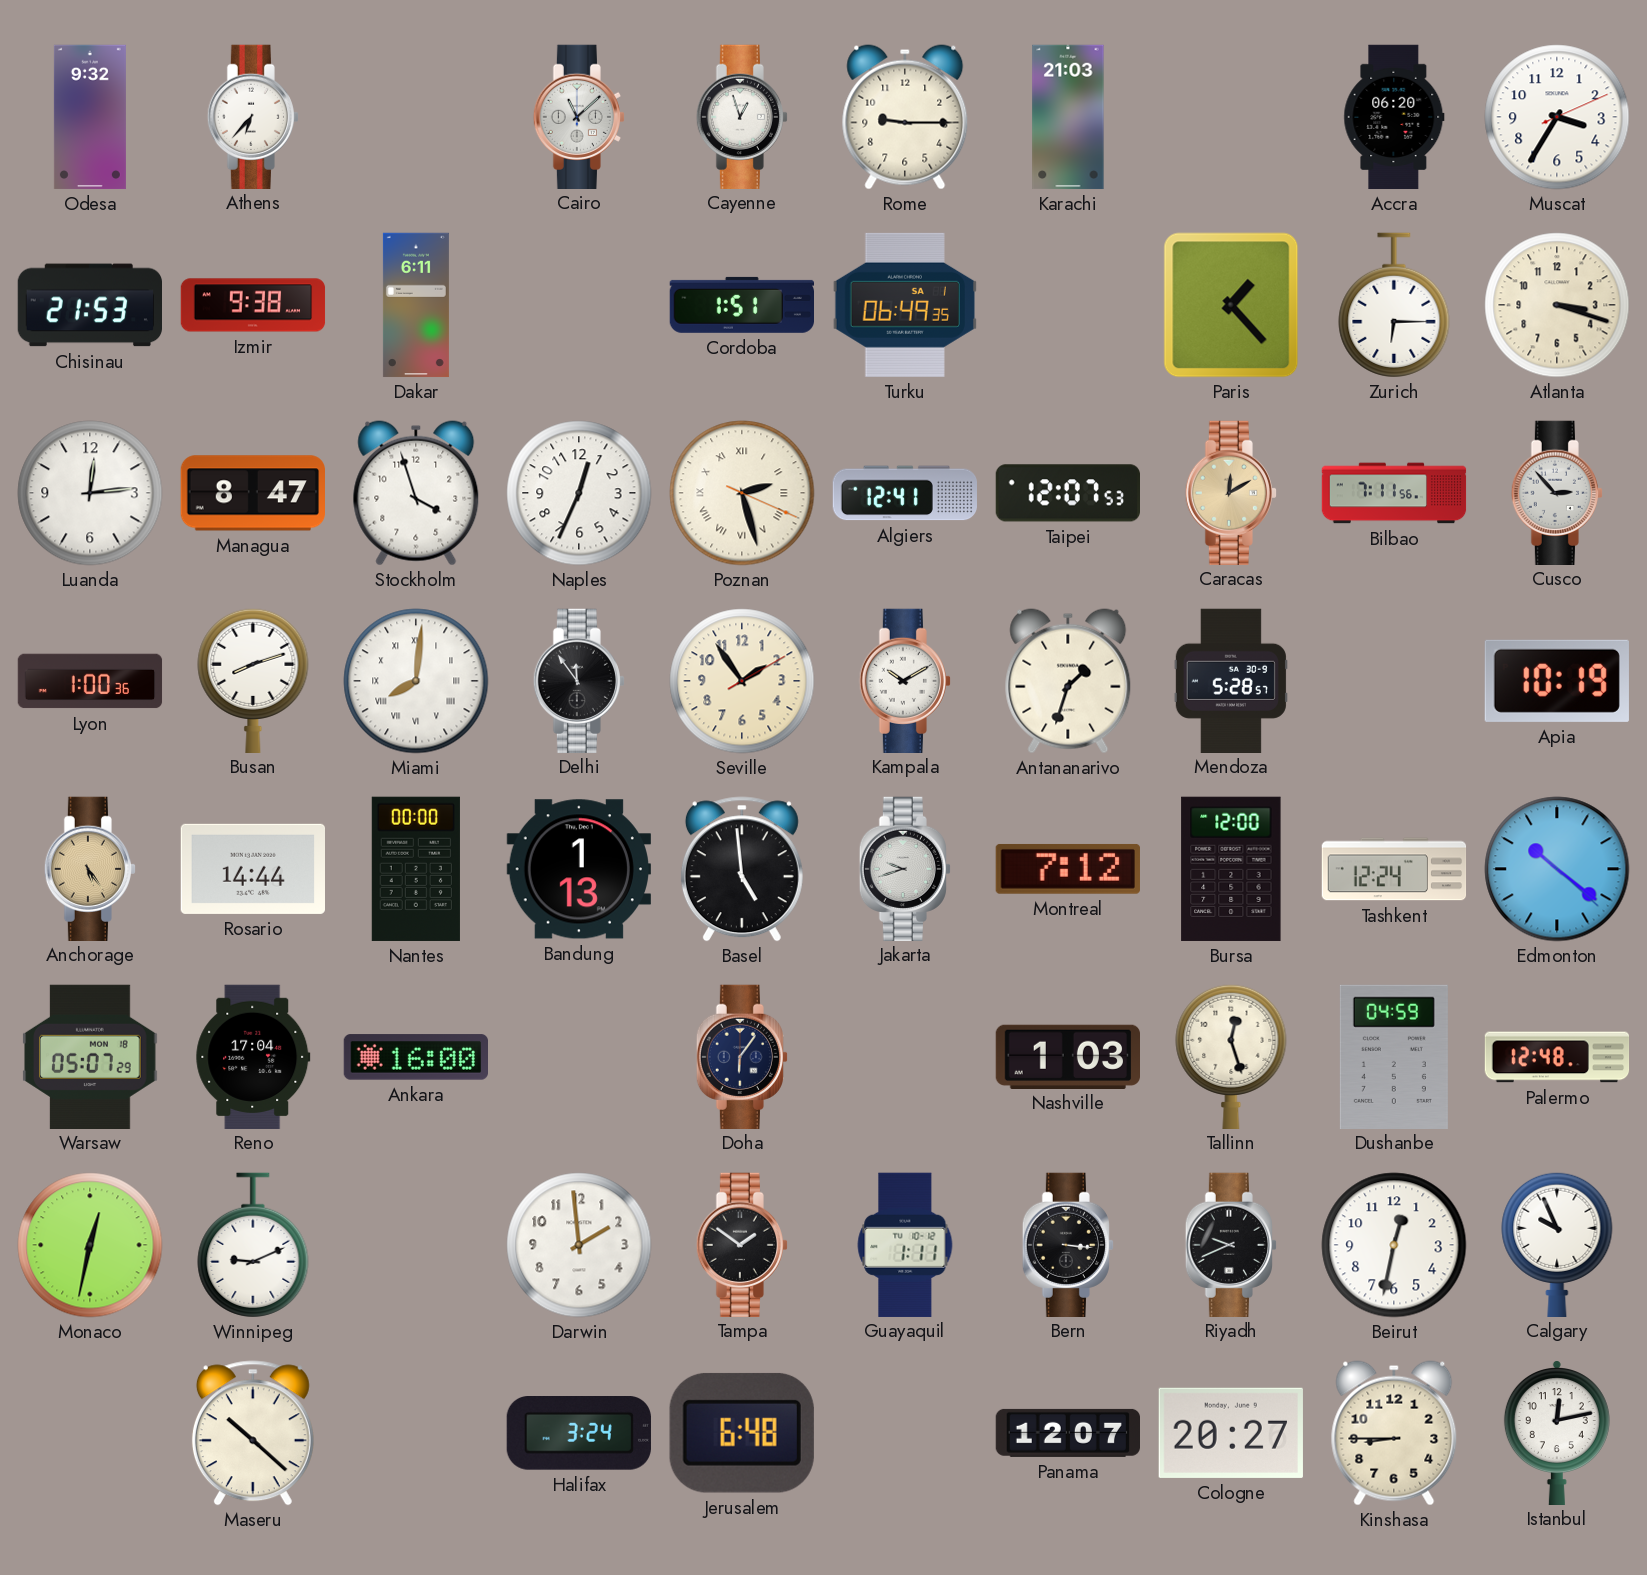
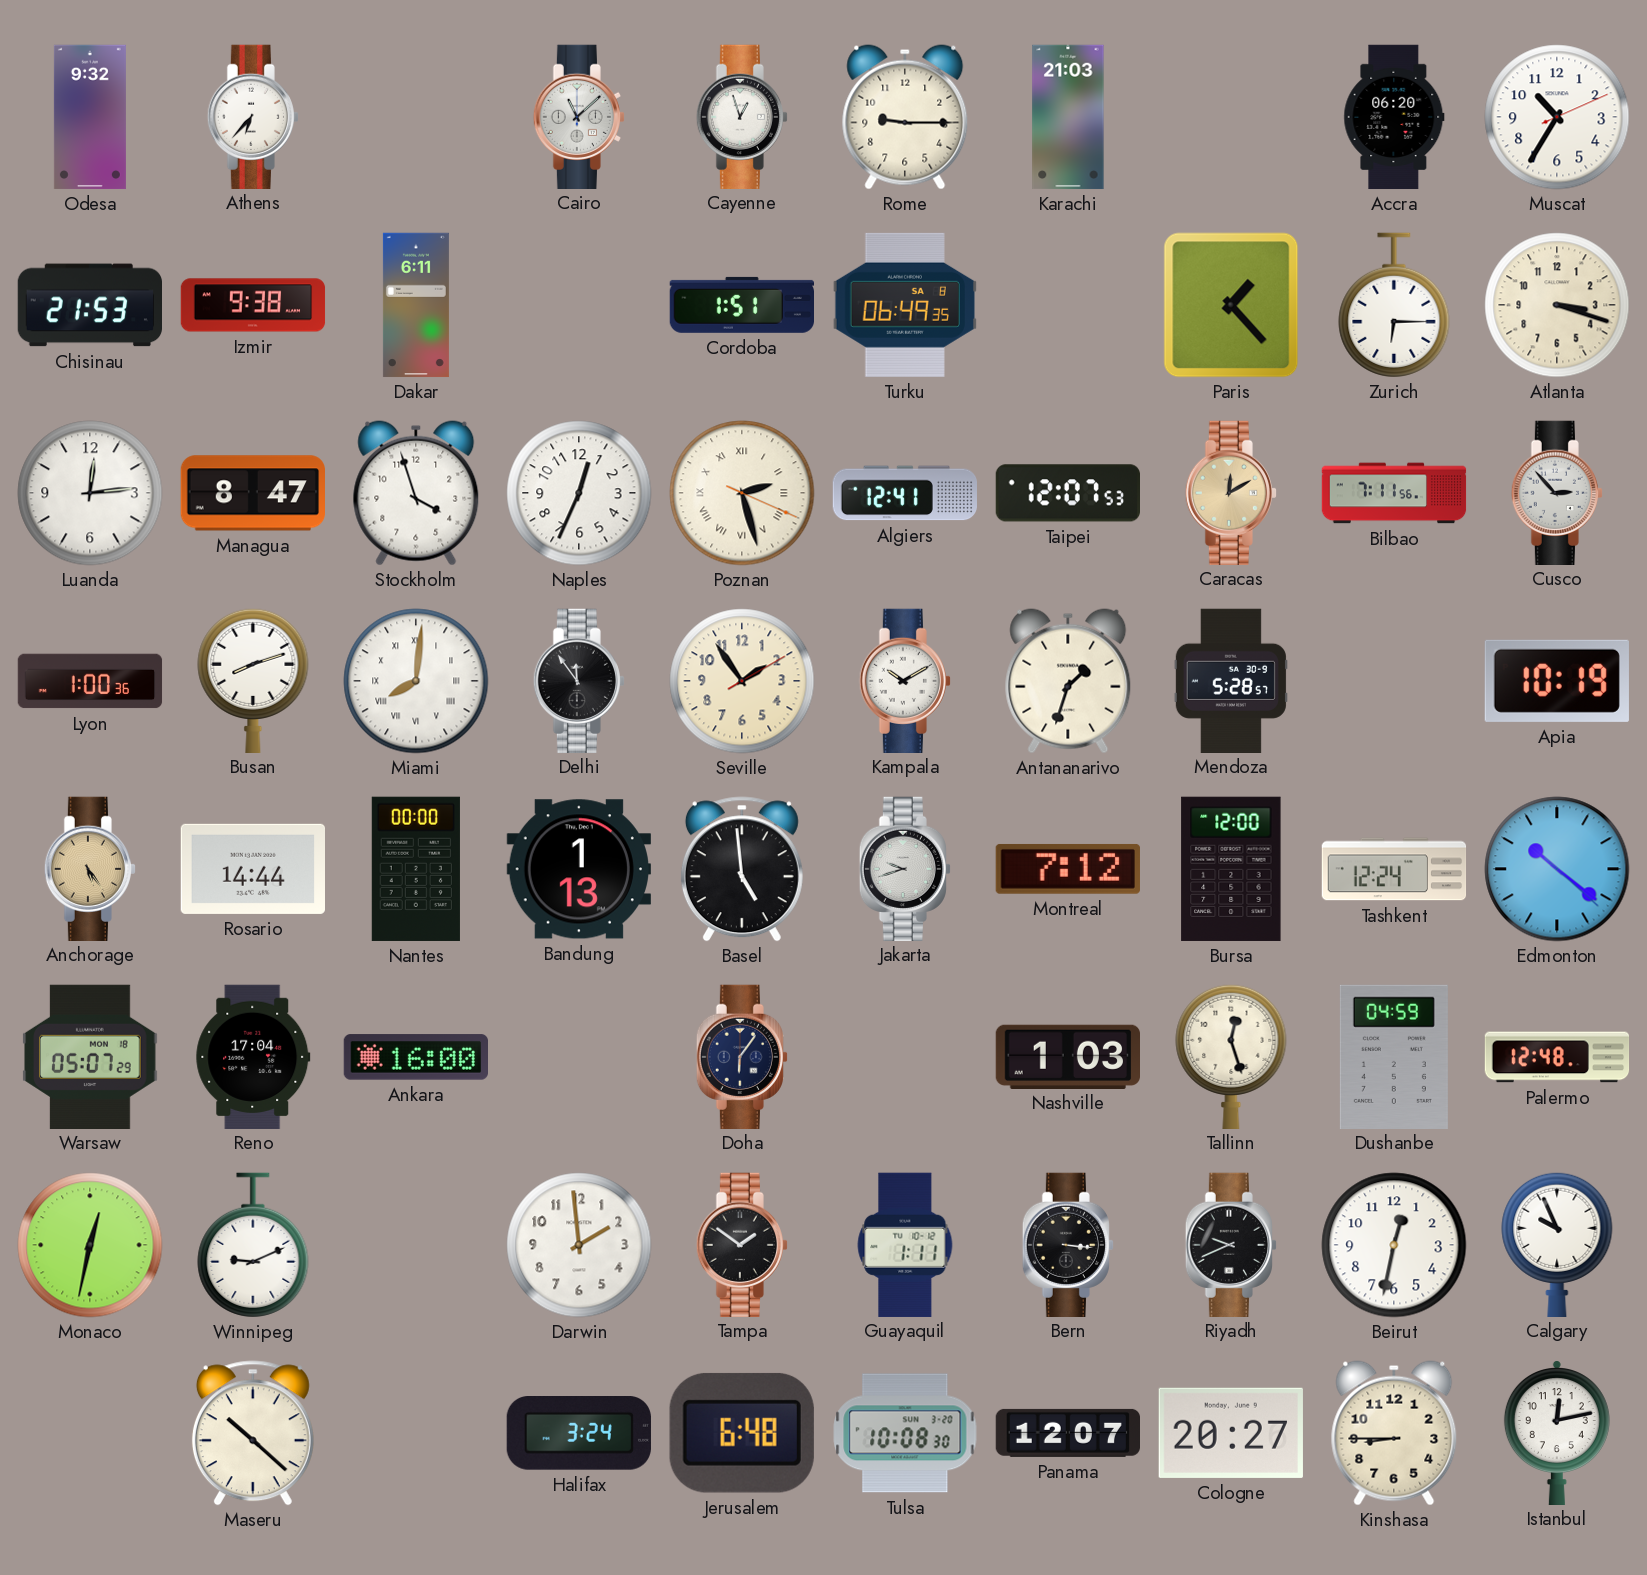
Muscat: 3:35 -> 10:35
Turku date: SA 1 -> SA 8
Tulsa: none -> 10:08
